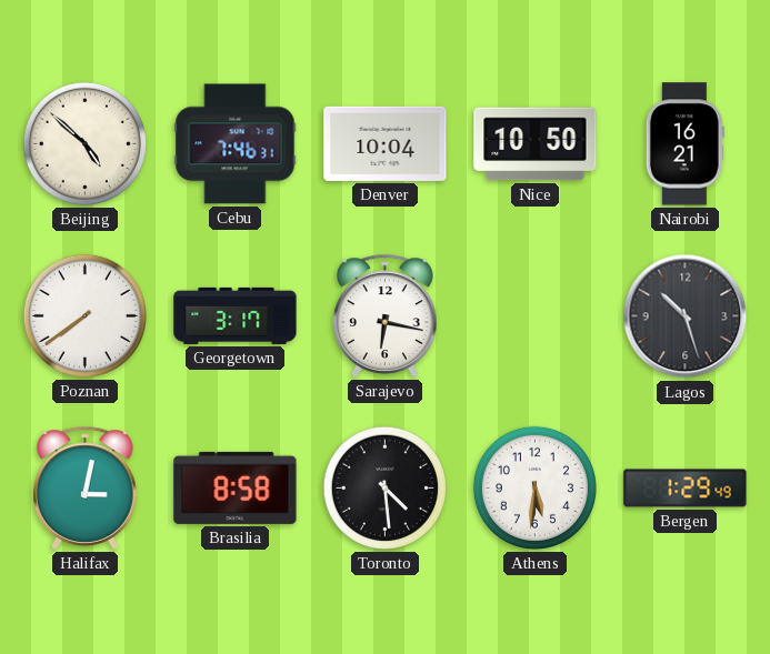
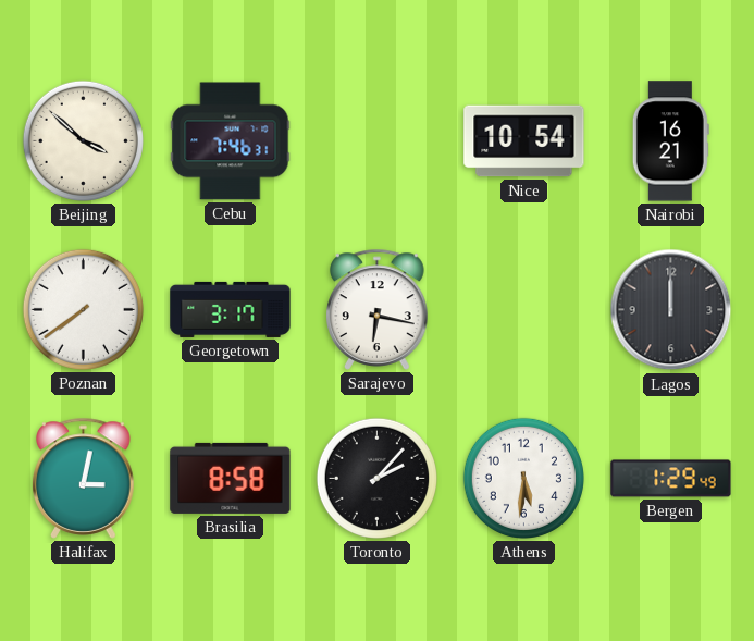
Beijing: 4:52 -> 3:52
Denver: 10:04 -> none
Nice: 10:50 -> 10:54
Lagos: 10:27 -> 12:00
Toronto: 4:29 -> 2:07
